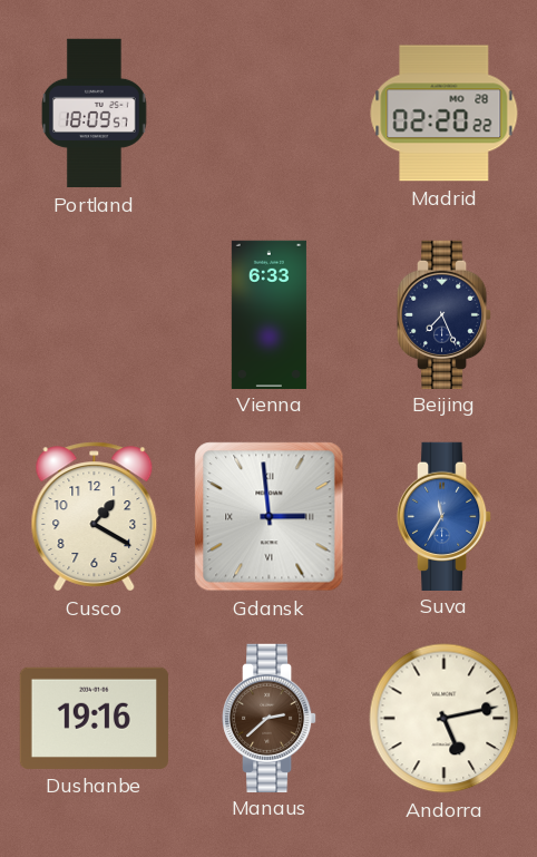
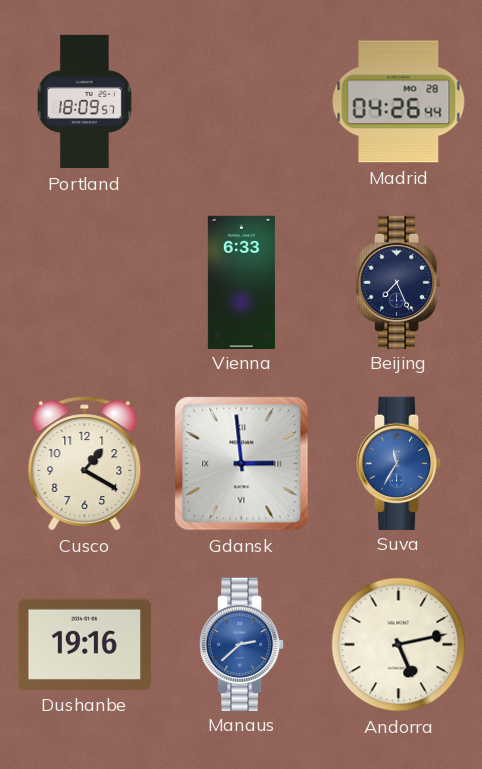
Madrid: 02:20 -> 04:26
Manaus dial: brown -> blue
